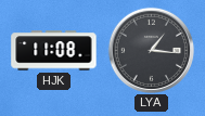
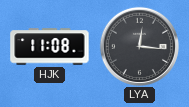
LYA: 1:16 -> 12:16
